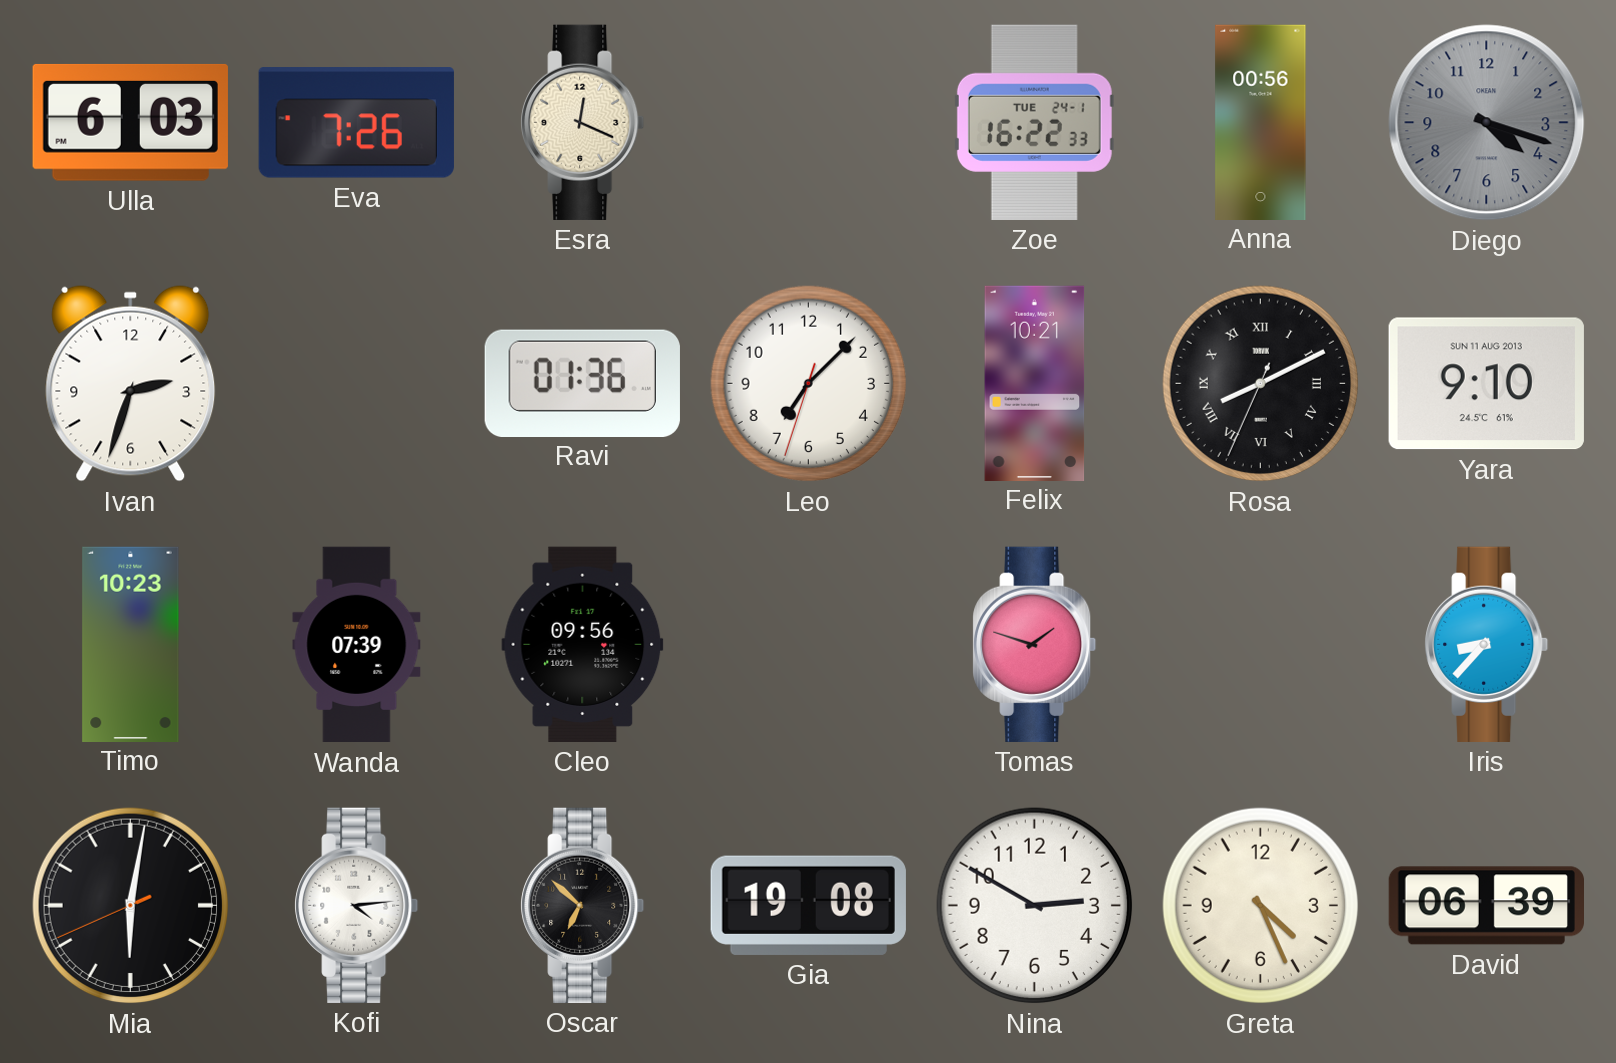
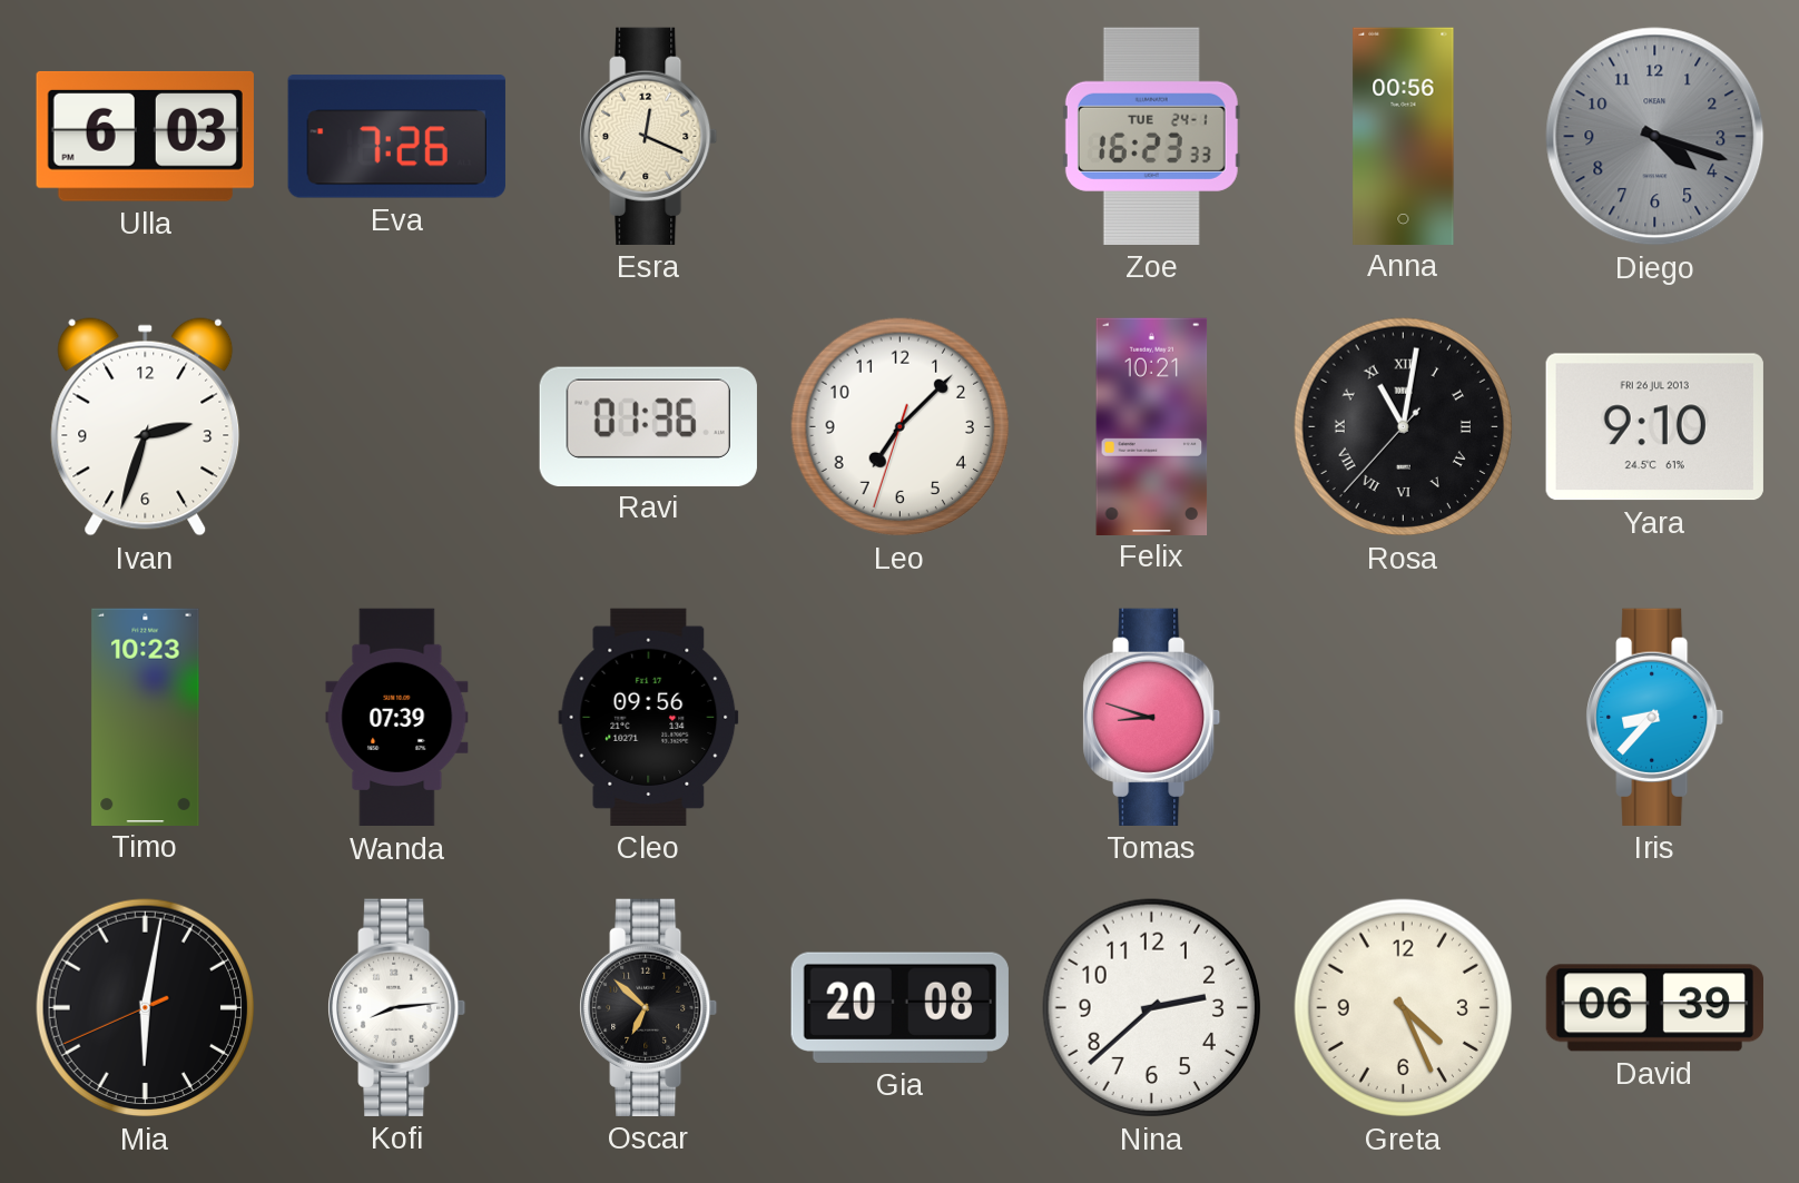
Zoe: 16:22 -> 16:23
Rosa: 8:10 -> 11:01
Yara date: SUN 11 AUG 2013 -> FRI 26 JUL 2013
Tomas: 1:48 -> 8:48
Kofi: 4:14 -> 8:14
Gia: 19:08 -> 20:08
Nina: 2:50 -> 2:38
